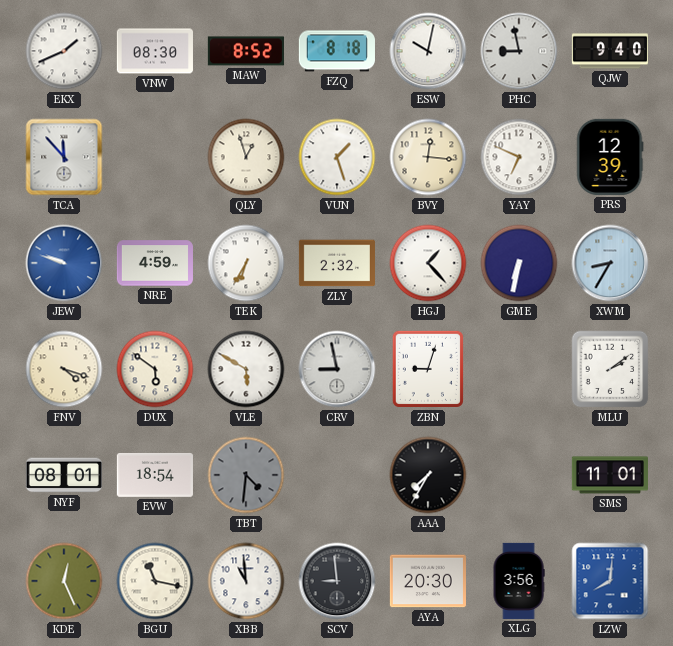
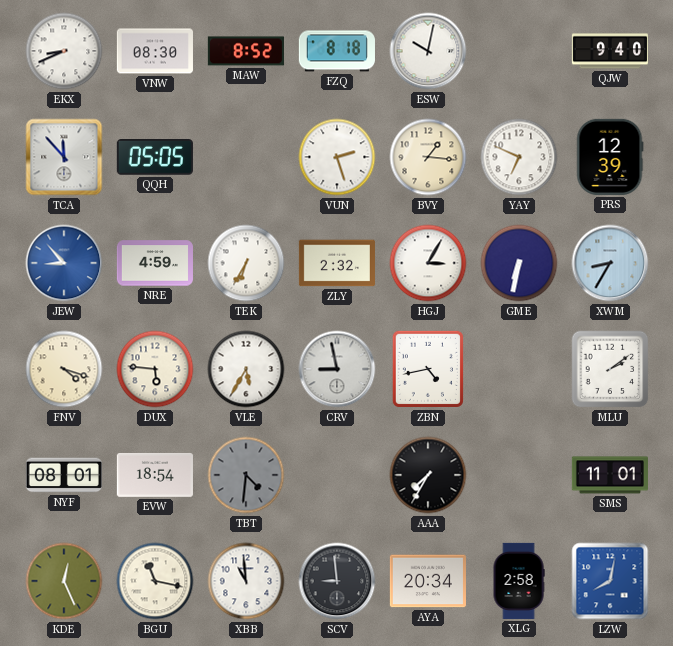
EKX: 1:41 -> 8:41
PHC: 8:58 -> none
QQH: none -> 05:05
QLY: 12:57 -> none
VUN: 1:27 -> 2:27
BVY: 12:16 -> 1:16
JEW: 9:48 -> 8:53
HGJ: 1:23 -> 3:05
DUX: 5:51 -> 5:46
VLE: 5:50 -> 5:35
ZBN: 9:03 -> 4:43
AYA: 20:30 -> 20:34
XLG: 3:56 -> 2:58
LZW: 8:01 -> 8:02
